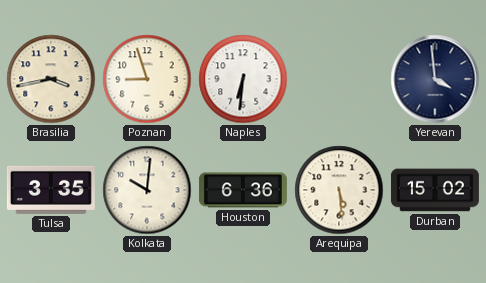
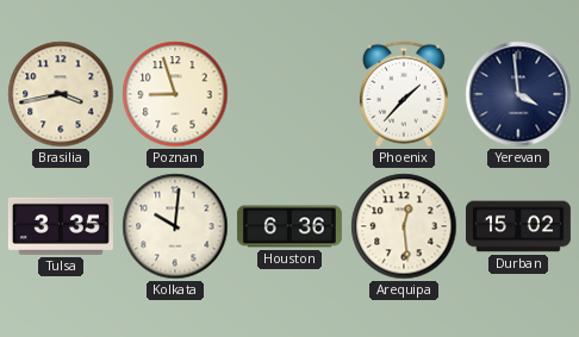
Naples: 6:31 -> none
Phoenix: none -> 1:37
Arequipa: 5:29 -> 12:29
